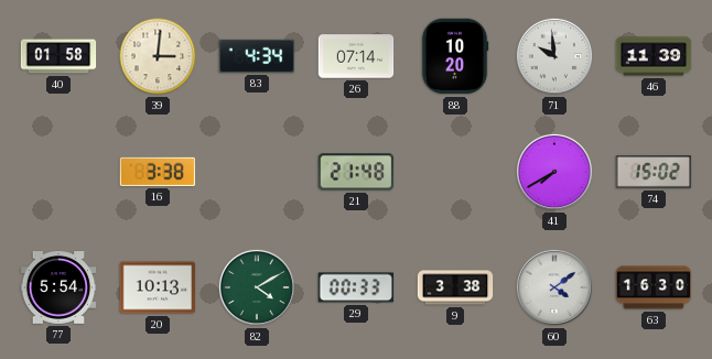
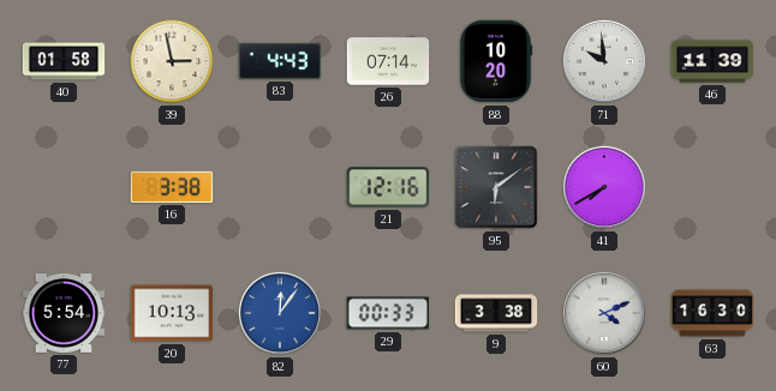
39: 3:01 -> 2:58
83: 4:34 -> 4:43
21: 21:48 -> 12:16
95: none -> 6:09
74: 15:02 -> none
82: 4:10 -> 12:06
82 dial: green -> blue
60: 4:09 -> 4:11
